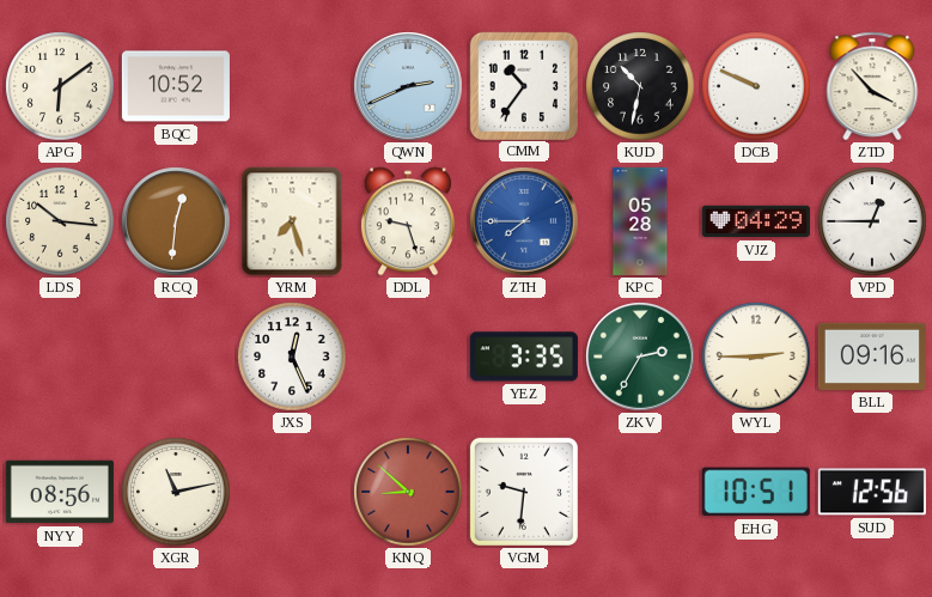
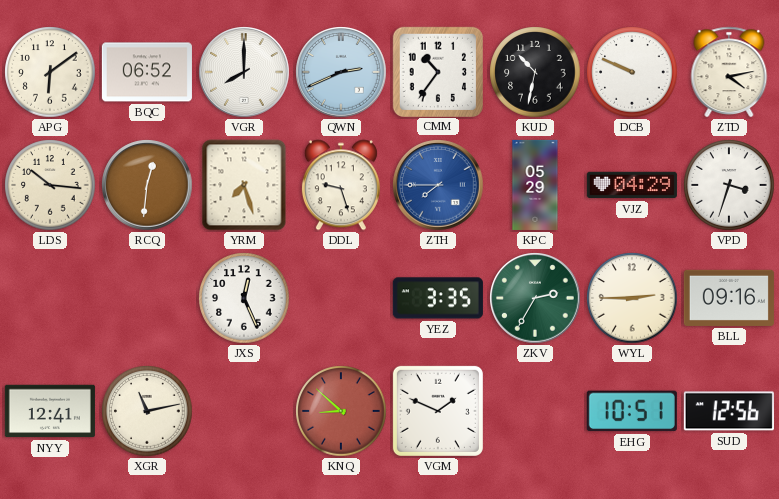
BQC: 10:52 -> 06:52
VGR: none -> 8:00
ZTD: 3:53 -> 4:13
KPC: 05:28 -> 05:29
VPD: 12:45 -> 3:33
NYY: 08:56 -> 12:41
VGM: 9:31 -> 1:49
